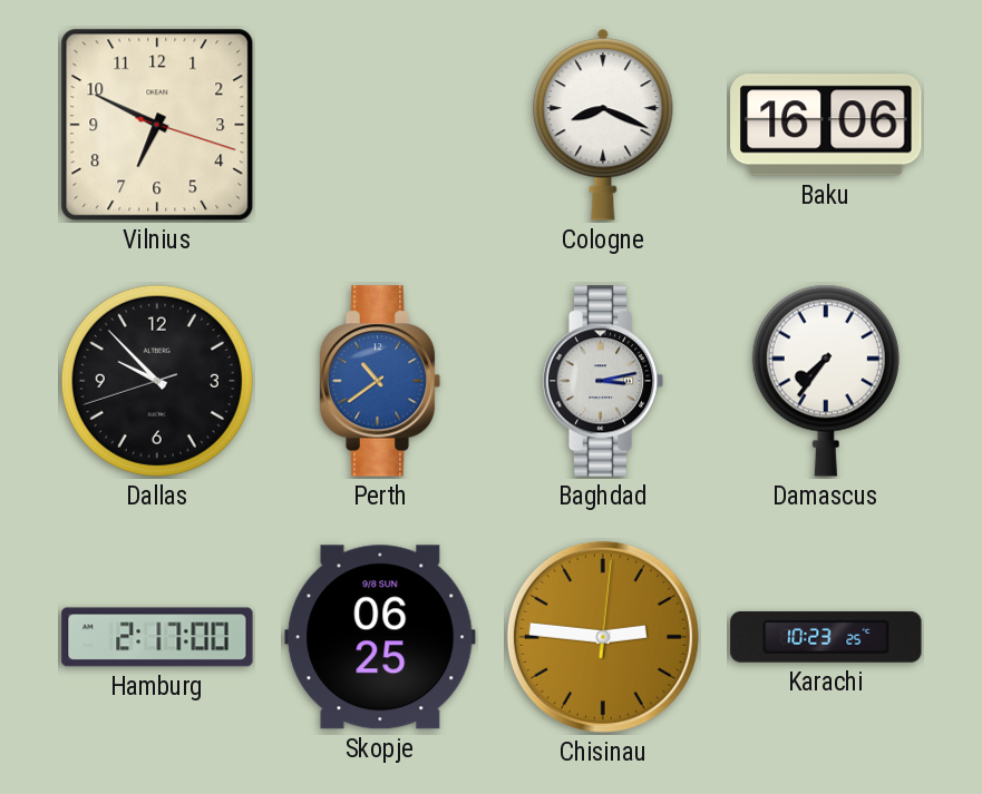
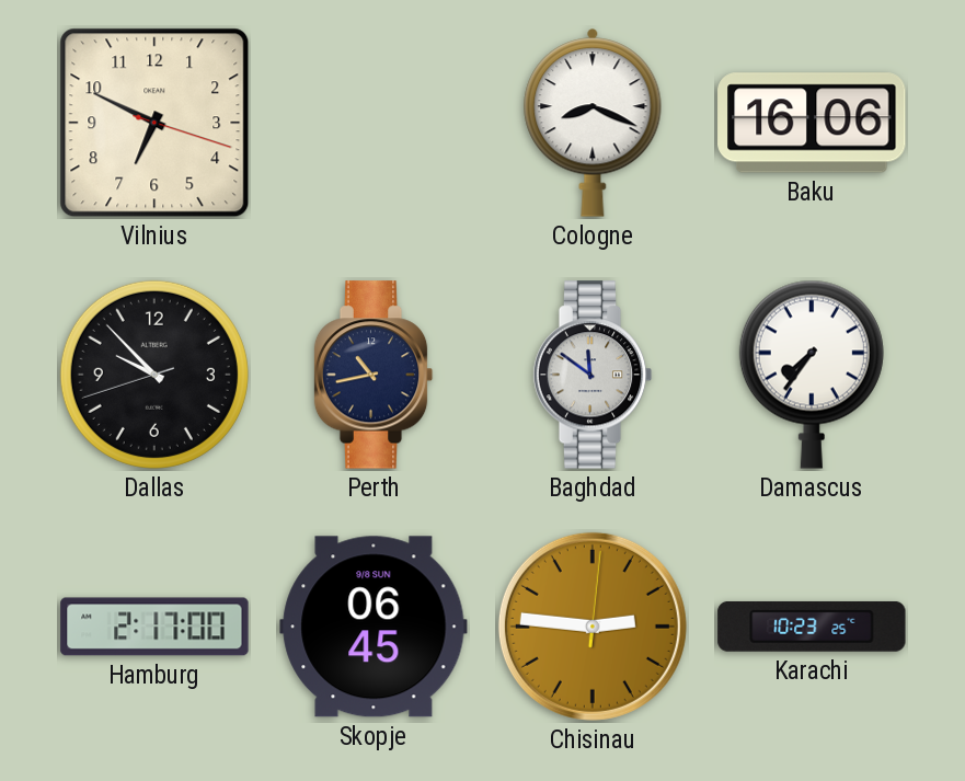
Perth: 10:39 -> 10:43
Perth dial: blue -> navy
Baghdad: 3:13 -> 11:51
Skopje: 06:25 -> 06:45
